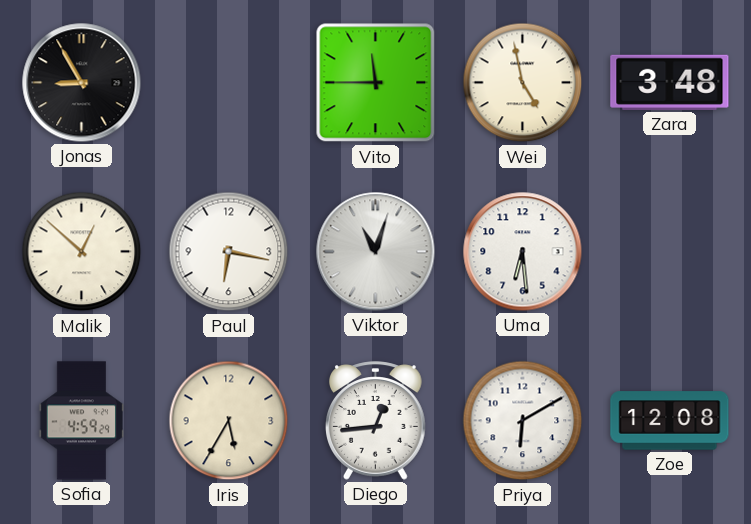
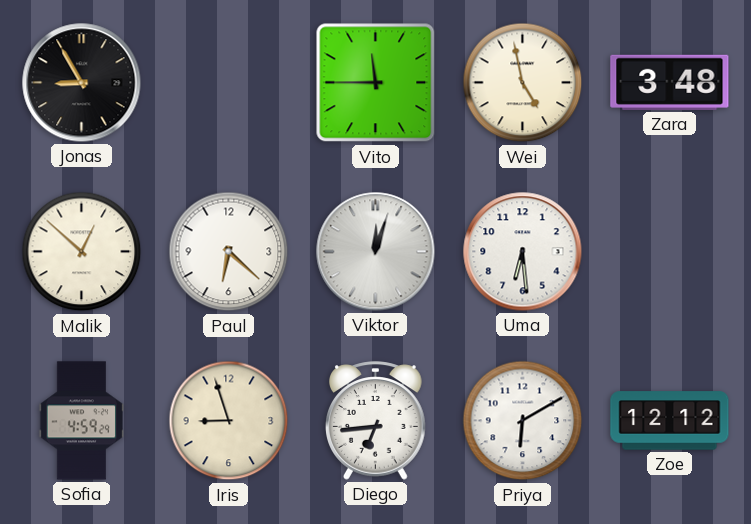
Paul: 6:17 -> 6:22
Viktor: 11:03 -> 12:03
Iris: 5:35 -> 8:57
Diego: 12:44 -> 6:44
Zoe: 12:08 -> 12:12
